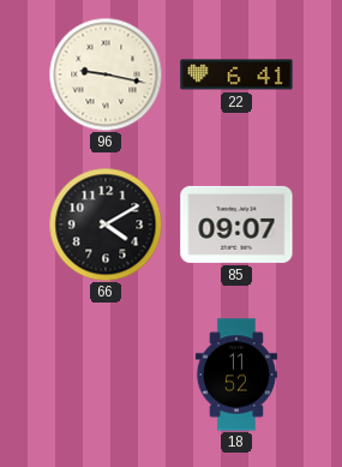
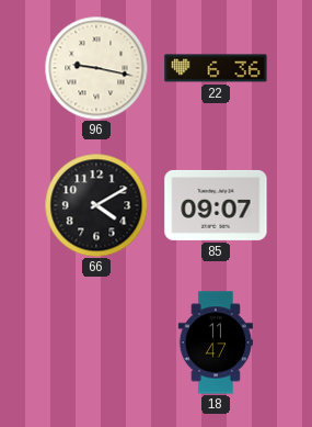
22: 6:41 -> 6:36
18: 11:52 -> 11:47
